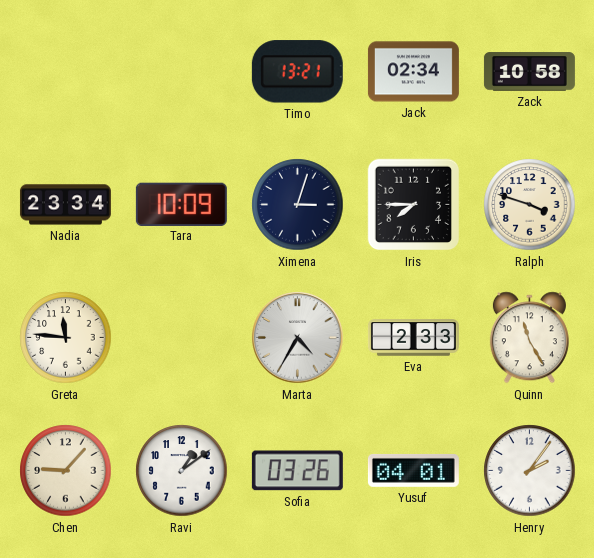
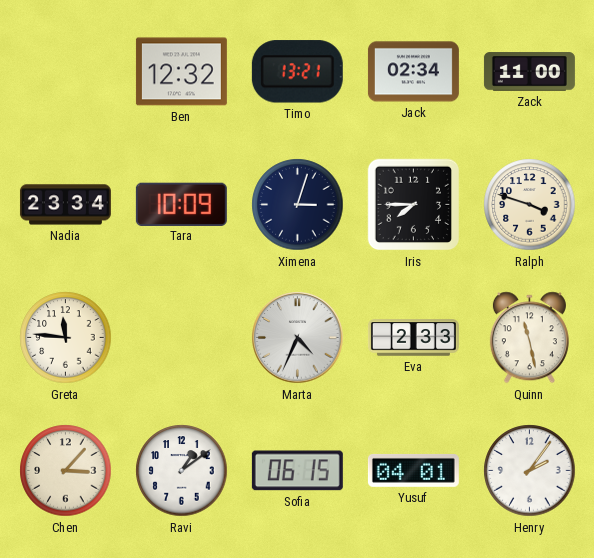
Ben: none -> 12:32
Zack: 10:58 -> 11:00
Marta: 4:35 -> 4:34
Quinn: 11:25 -> 11:28
Chen: 9:07 -> 3:07
Sofia: 03:26 -> 06:15
